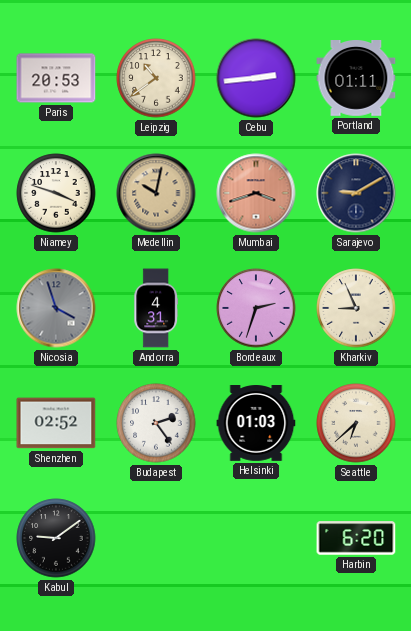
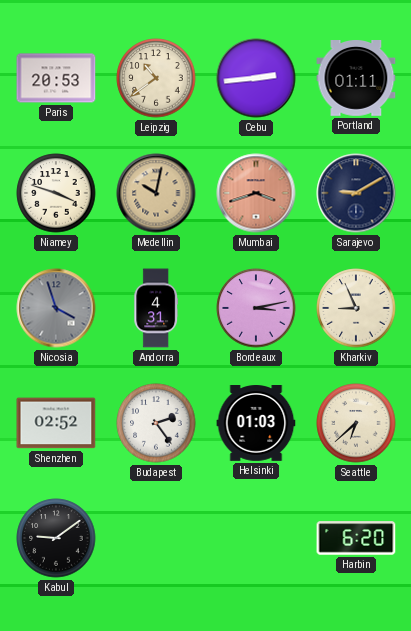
Bordeaux: 2:33 -> 3:13
